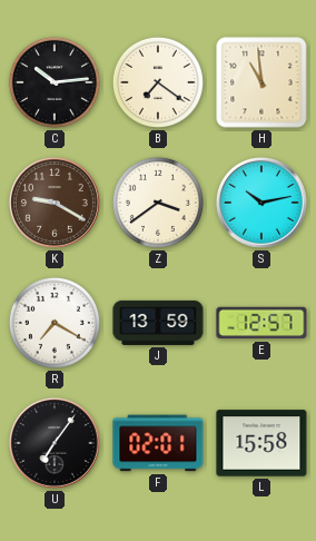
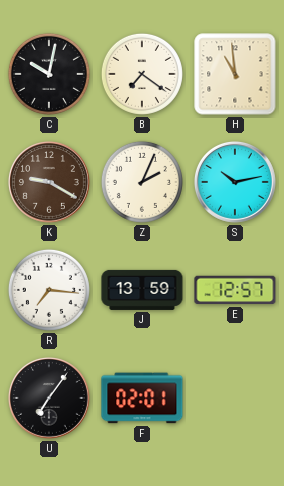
C: 10:14 -> 10:02
Z: 3:39 -> 2:04
R: 7:20 -> 7:16
L: 15:58 -> none
